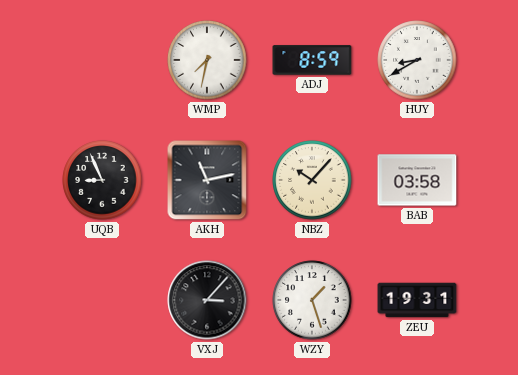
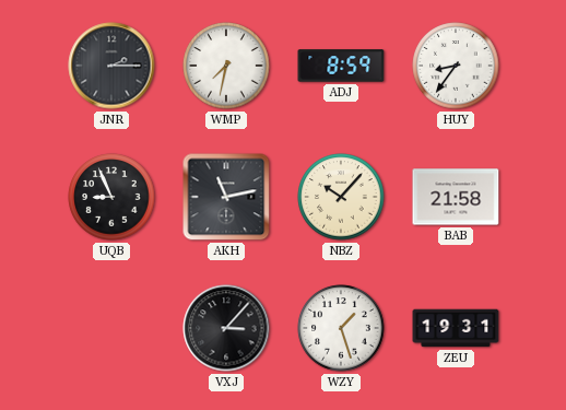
JNR: none -> 2:15
HUY: 8:40 -> 8:36
BAB: 03:58 -> 21:58
